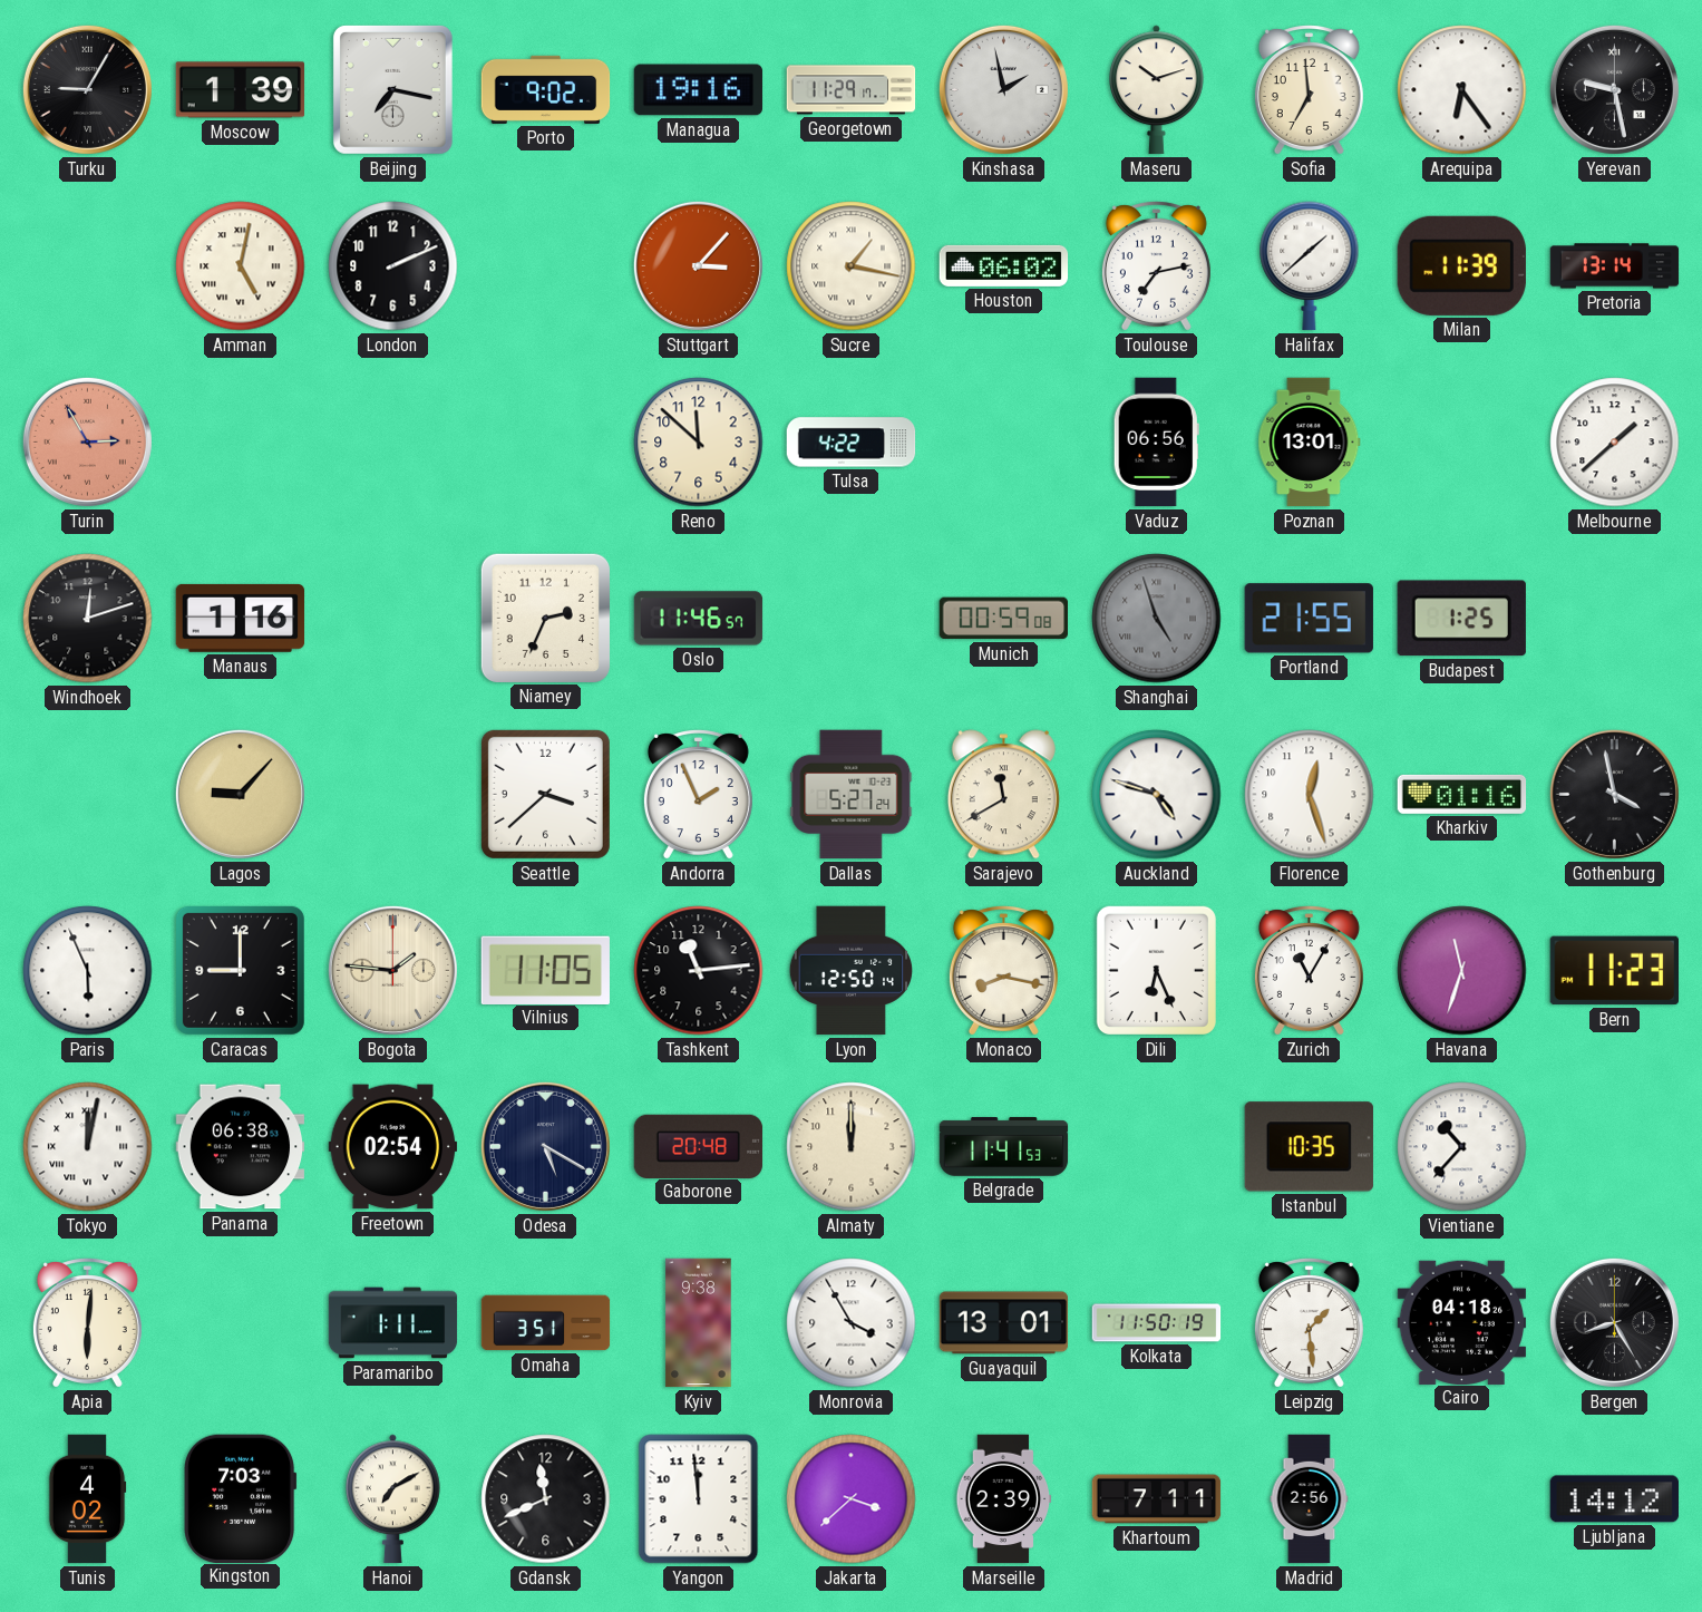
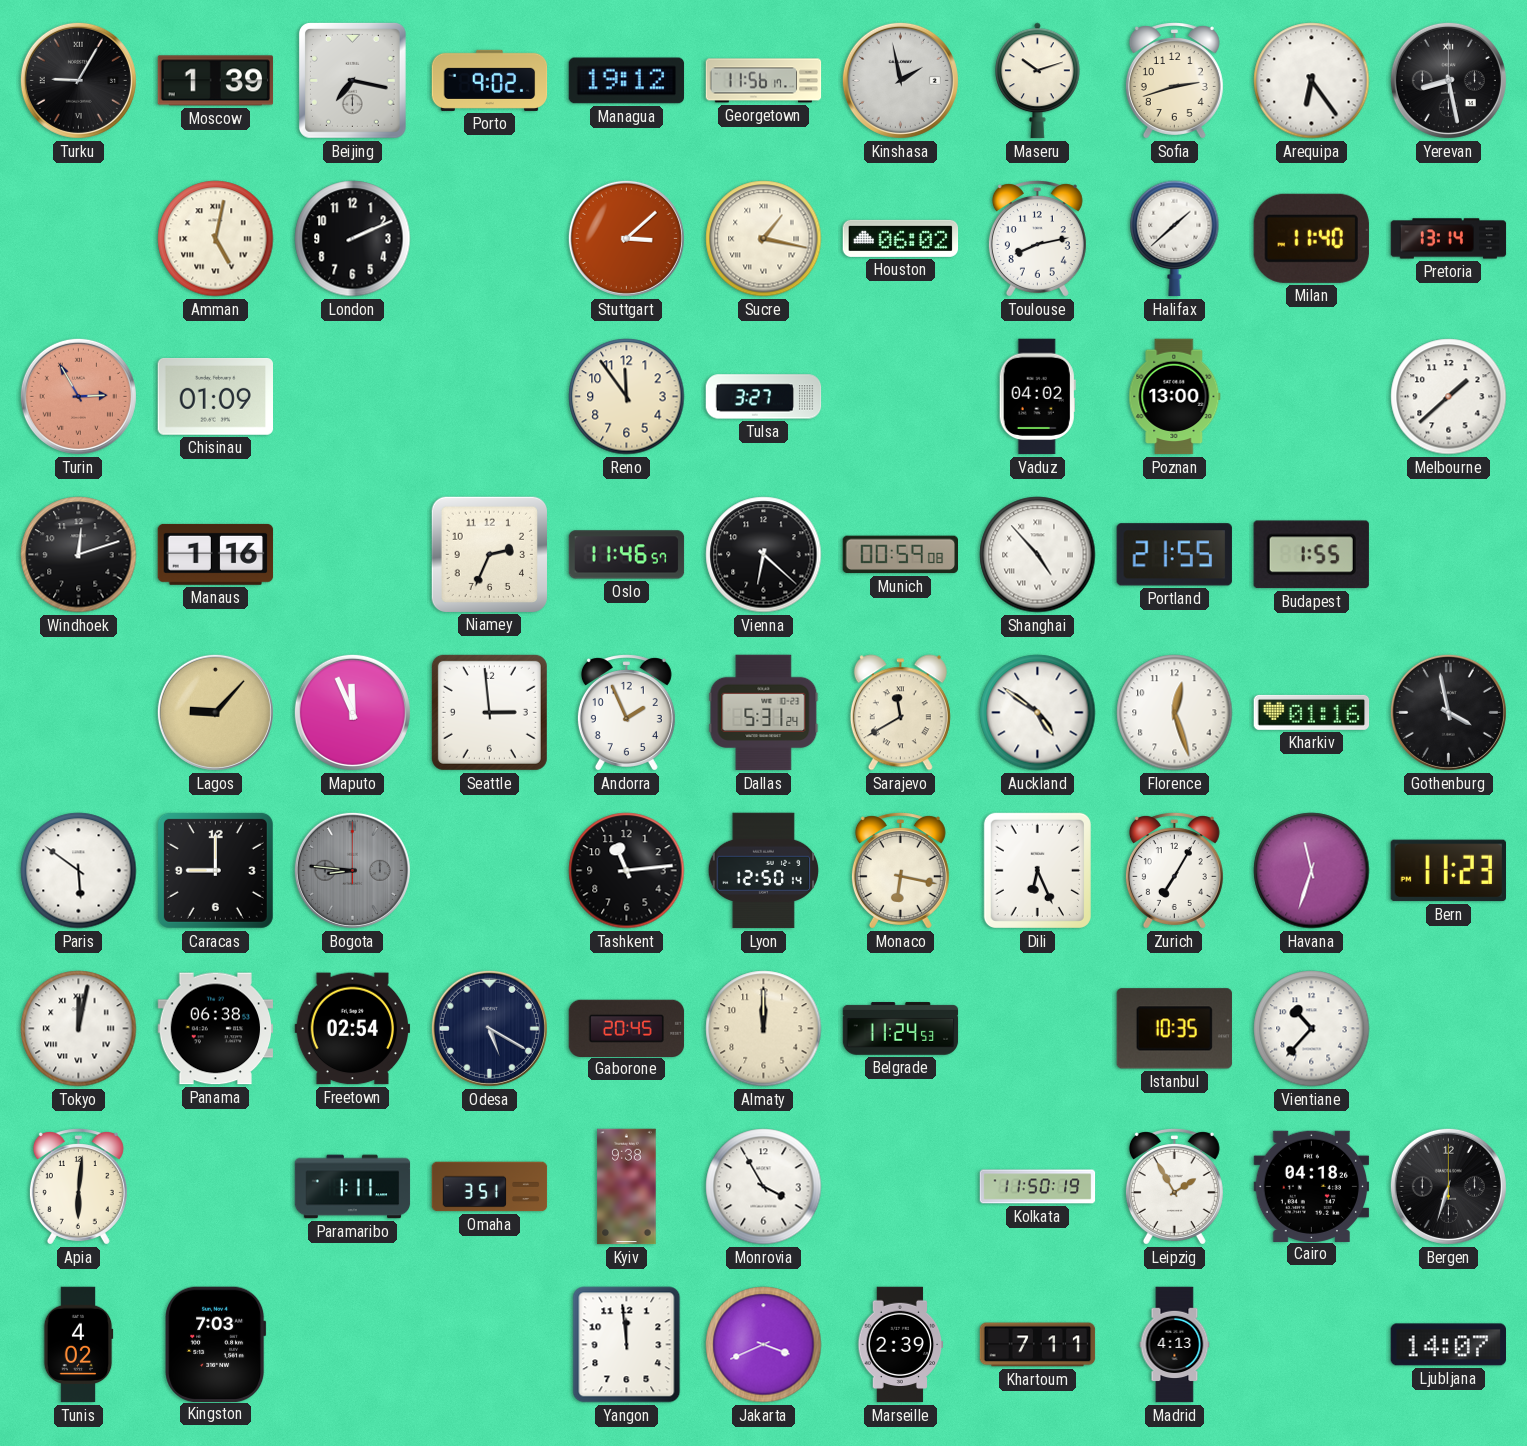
Managua: 19:16 -> 19:12
Georgetown: 11:29 -> 11:56
Sofia: 6:59 -> 2:42
Yerevan: 9:28 -> 8:28
Stuttgart: 3:07 -> 3:08
Toulouse: 7:13 -> 8:13
Milan: 11:39 -> 11:40
Chisinau: none -> 01:09
Reno: 11:52 -> 11:54
Tulsa: 4:22 -> 3:27
Vaduz: 06:56 -> 04:02
Poznan: 13:01 -> 13:00
Vienna: none -> 6:22
Shanghai: 4:57 -> 4:53
Shanghai dial: grey -> white
Budapest: 1:25 -> 1:55
Maputo: none -> 11:56
Seattle: 3:38 -> 2:59
Dallas: 5:27 -> 5:31
Auckland: 4:48 -> 4:51
Paris: 5:56 -> 5:51
Bogota: 1:46 -> 8:46
Bogota dial: cream -> grey
Vilnius: 11:05 -> none
Monaco: 8:17 -> 6:17
Zurich: 11:05 -> 7:05
Gaborone: 20:48 -> 20:45
Belgrade: 11:41 -> 11:24
Guayaquil: 13:01 -> none
Leipzig: 1:29 -> 1:55
Bergen: 8:25 -> 6:33
Hanoi: 7:10 -> none
Gdansk: 11:41 -> none
Jakarta: 3:38 -> 3:41
Madrid: 2:56 -> 4:13
Ljubljana: 14:12 -> 14:07
